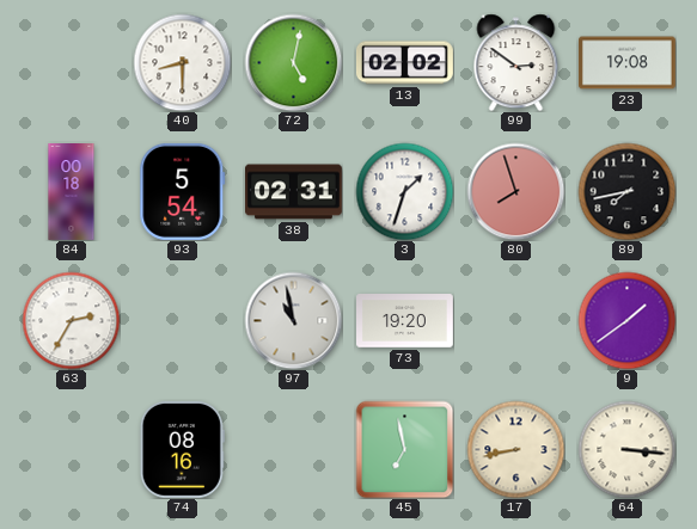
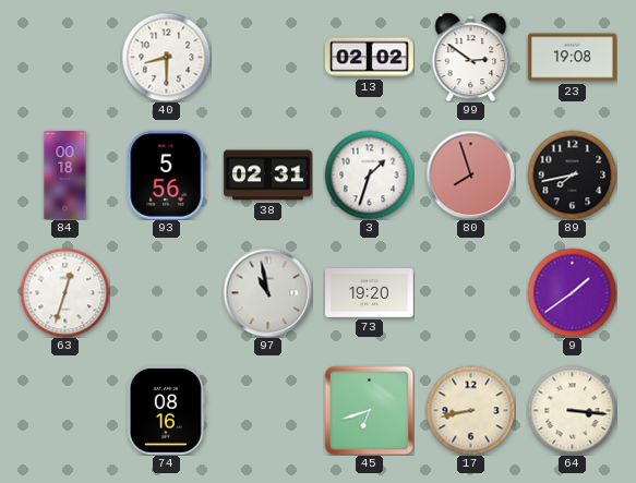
72: 5:02 -> none
93: 5:54 -> 5:56
63: 2:35 -> 12:33
45: 6:58 -> 6:42
